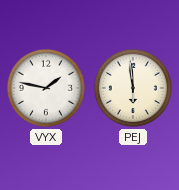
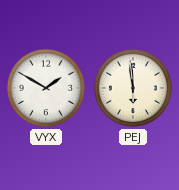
VYX: 1:47 -> 1:50
